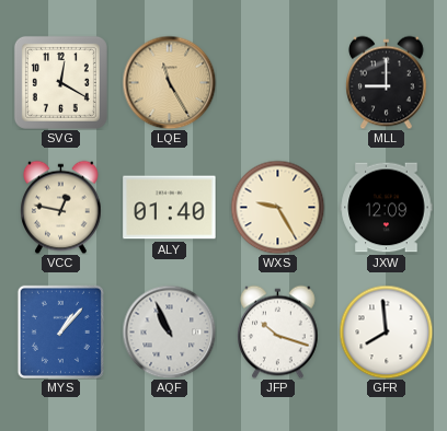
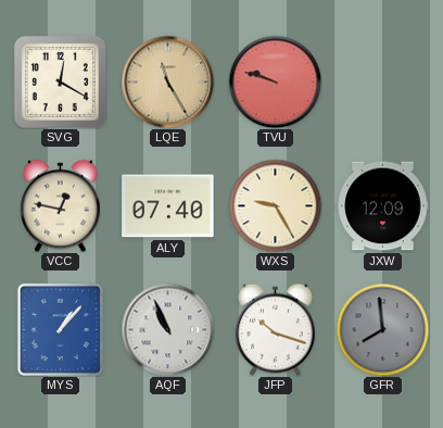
TVU: none -> 9:48
MLL: 9:00 -> none
ALY: 01:40 -> 07:40
GFR dial: white -> grey
